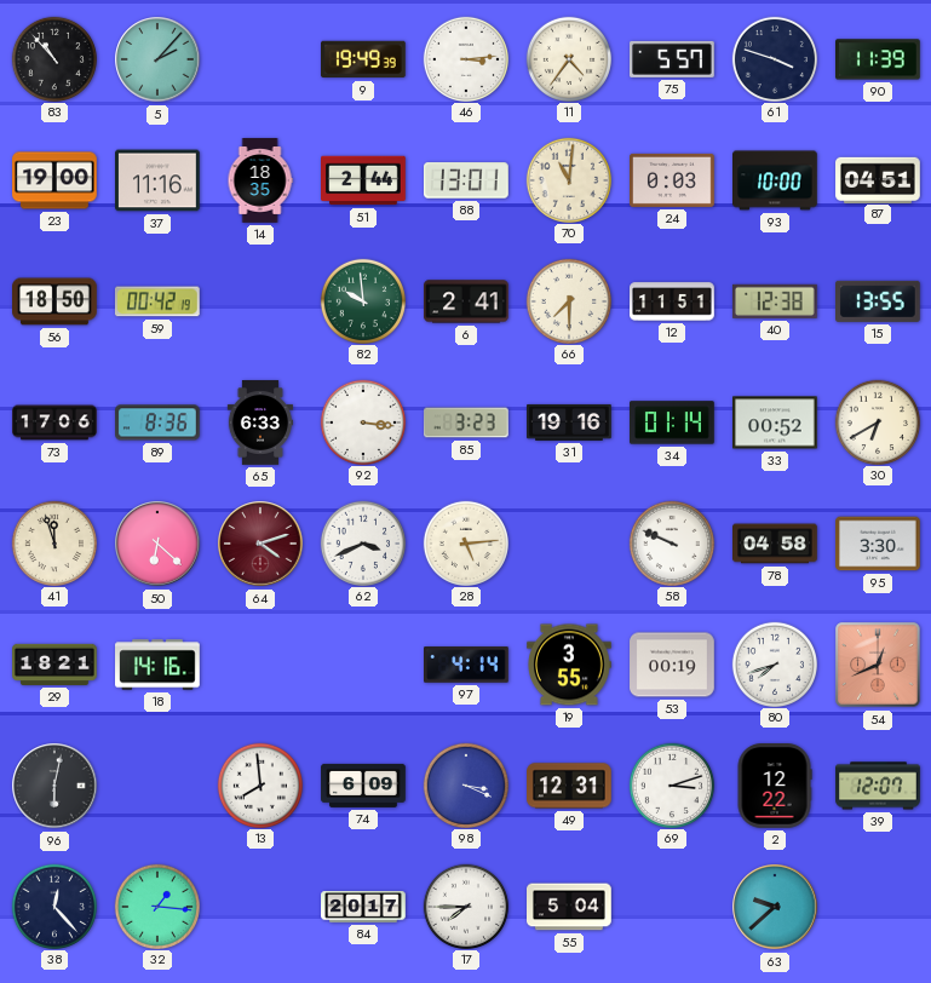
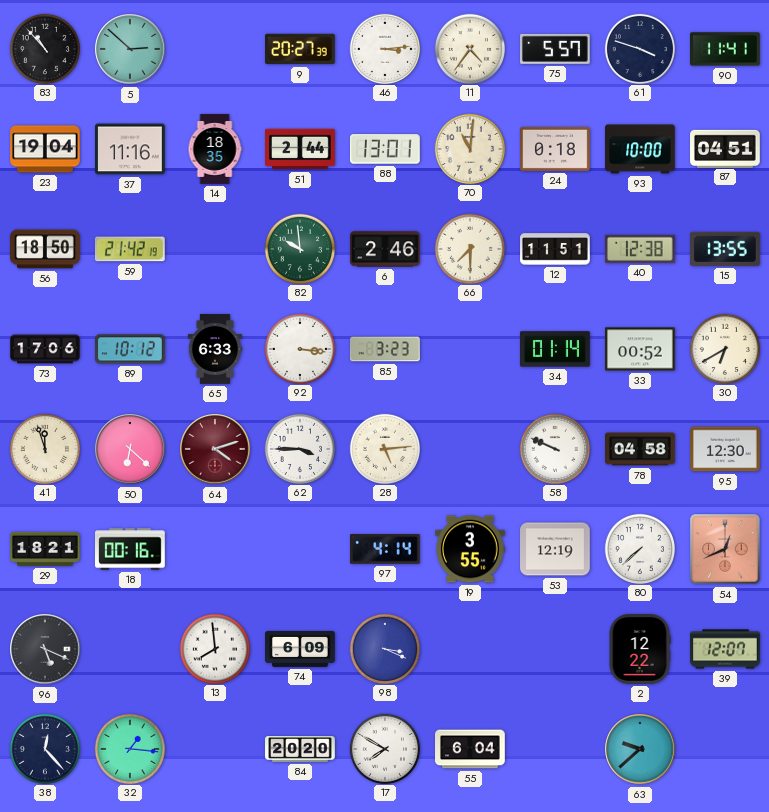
5: 2:07 -> 2:52
9: 19:49 -> 20:27
90: 11:39 -> 11:41
23: 19:00 -> 19:04
24: 0:03 -> 0:18
59: 00:42 -> 21:42
6: 2:41 -> 2:46
89: 8:36 -> 10:12
31: 19:16 -> none
62: 3:41 -> 3:45
95: 3:30 -> 12:30
18: 14:16 -> 00:16
53: 00:19 -> 12:19
80: 7:42 -> 7:38
96: 6:02 -> 5:19
49: 12:31 -> none
69: 3:12 -> none
84: 20:17 -> 20:20
17: 7:45 -> 7:50
55: 5:04 -> 6:04
